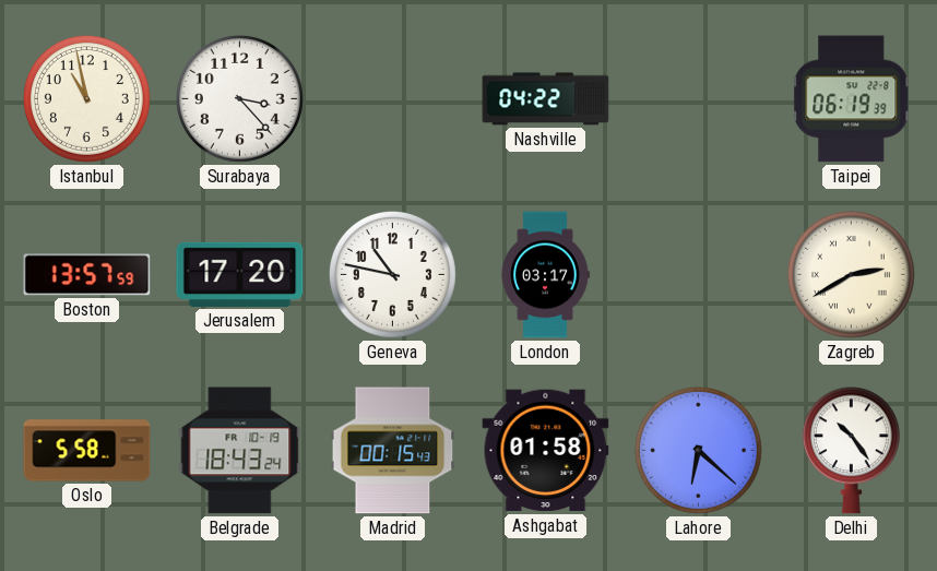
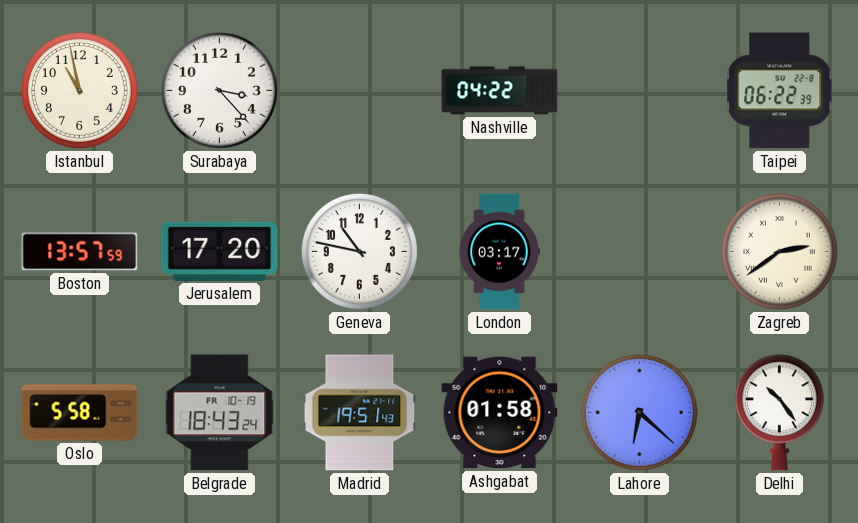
Taipei: 06:19 -> 06:22
Zagreb: 2:40 -> 2:39
Madrid: 00:15 -> 19:51
